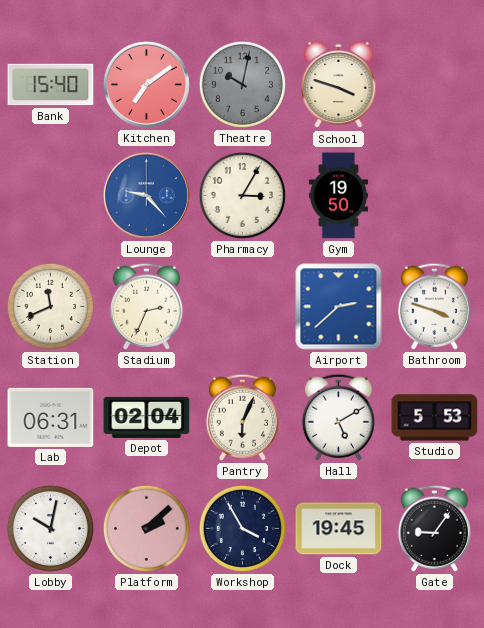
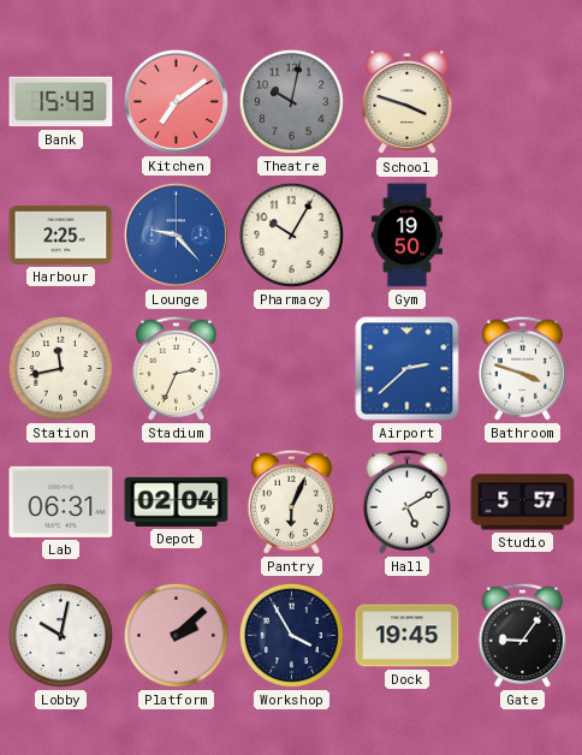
Bank: 15:40 -> 15:43
Harbour: none -> 2:25
Pharmacy: 3:05 -> 10:05
Station: 11:41 -> 11:43
Studio: 5:53 -> 5:57
